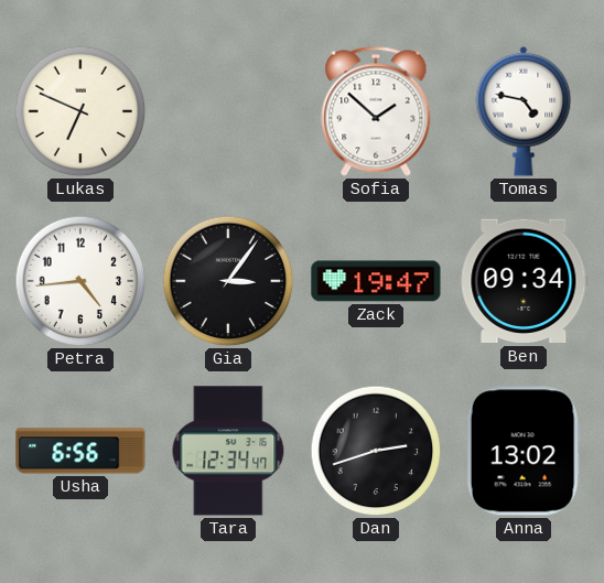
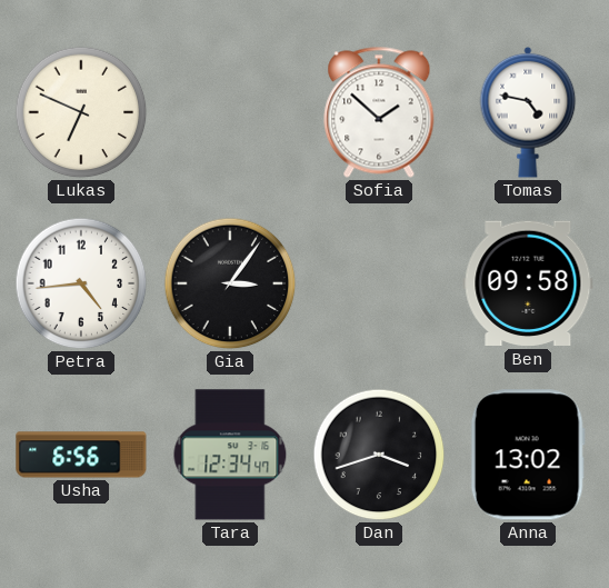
Zack: 19:47 -> none
Ben: 09:34 -> 09:58
Dan: 2:42 -> 3:42
